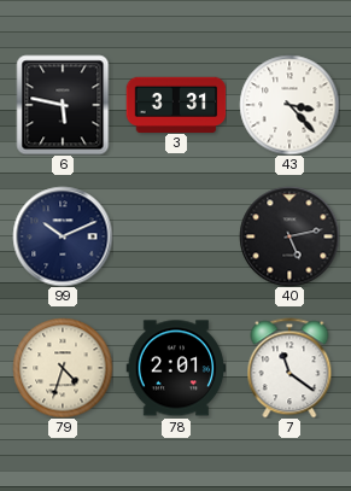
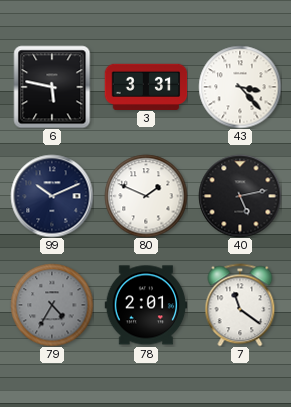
80: none -> 1:49
79: 4:33 -> 4:35
79 dial: cream -> grey
